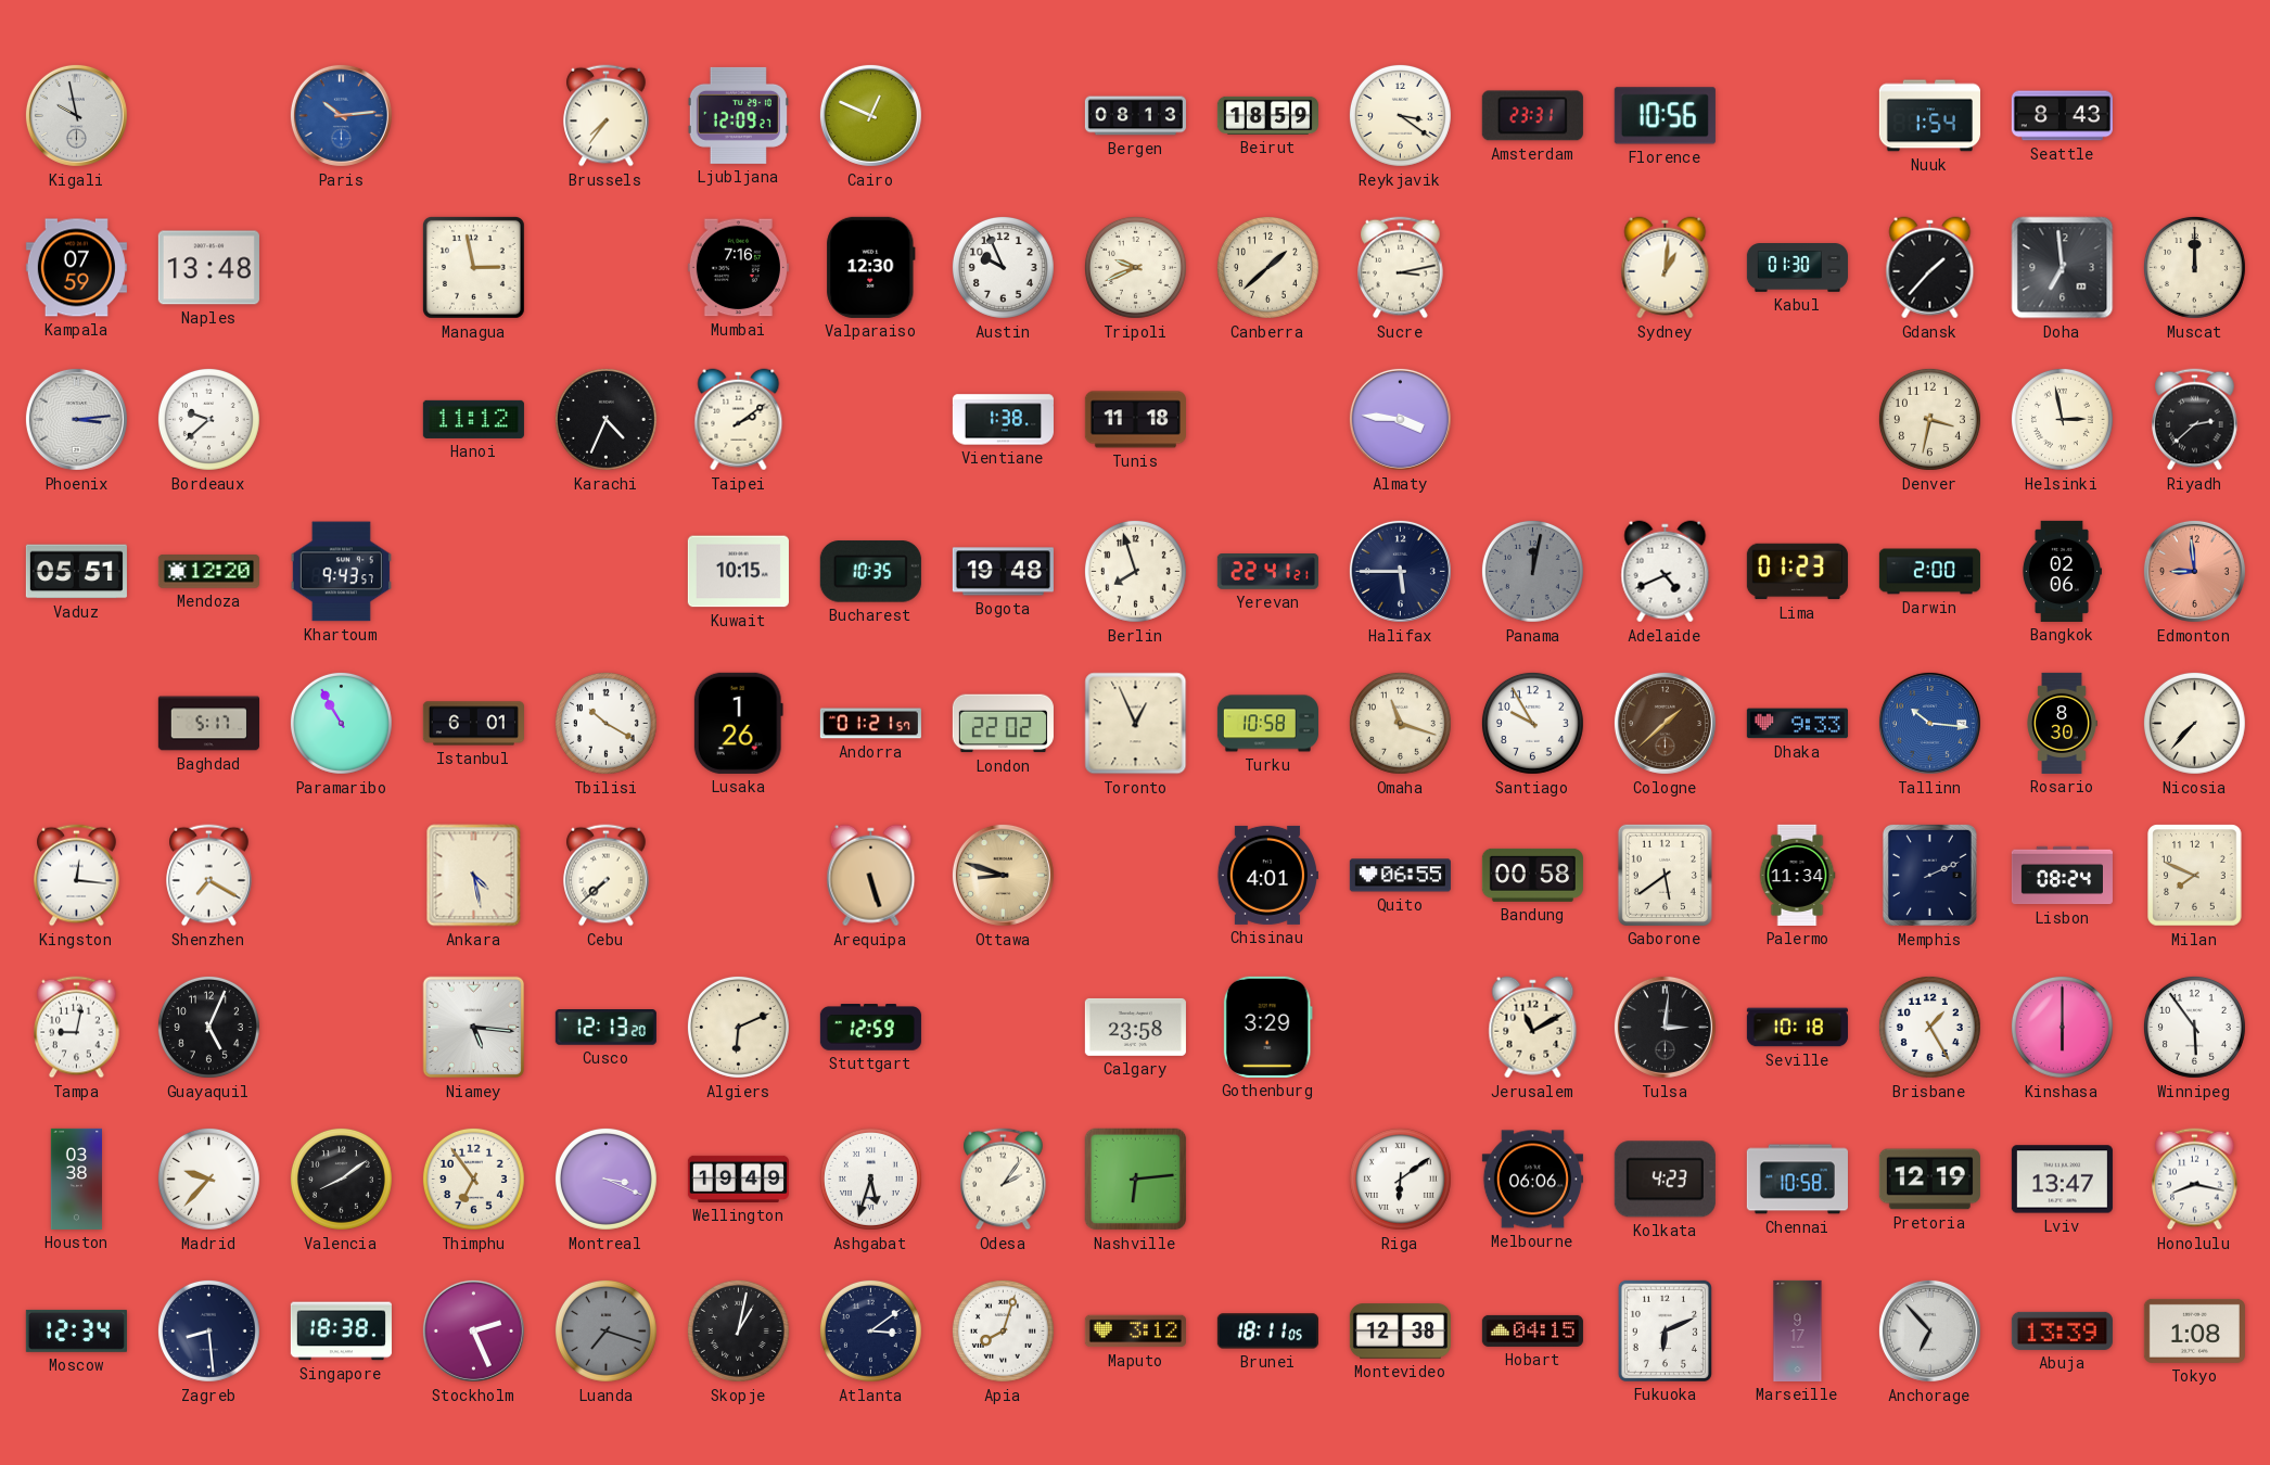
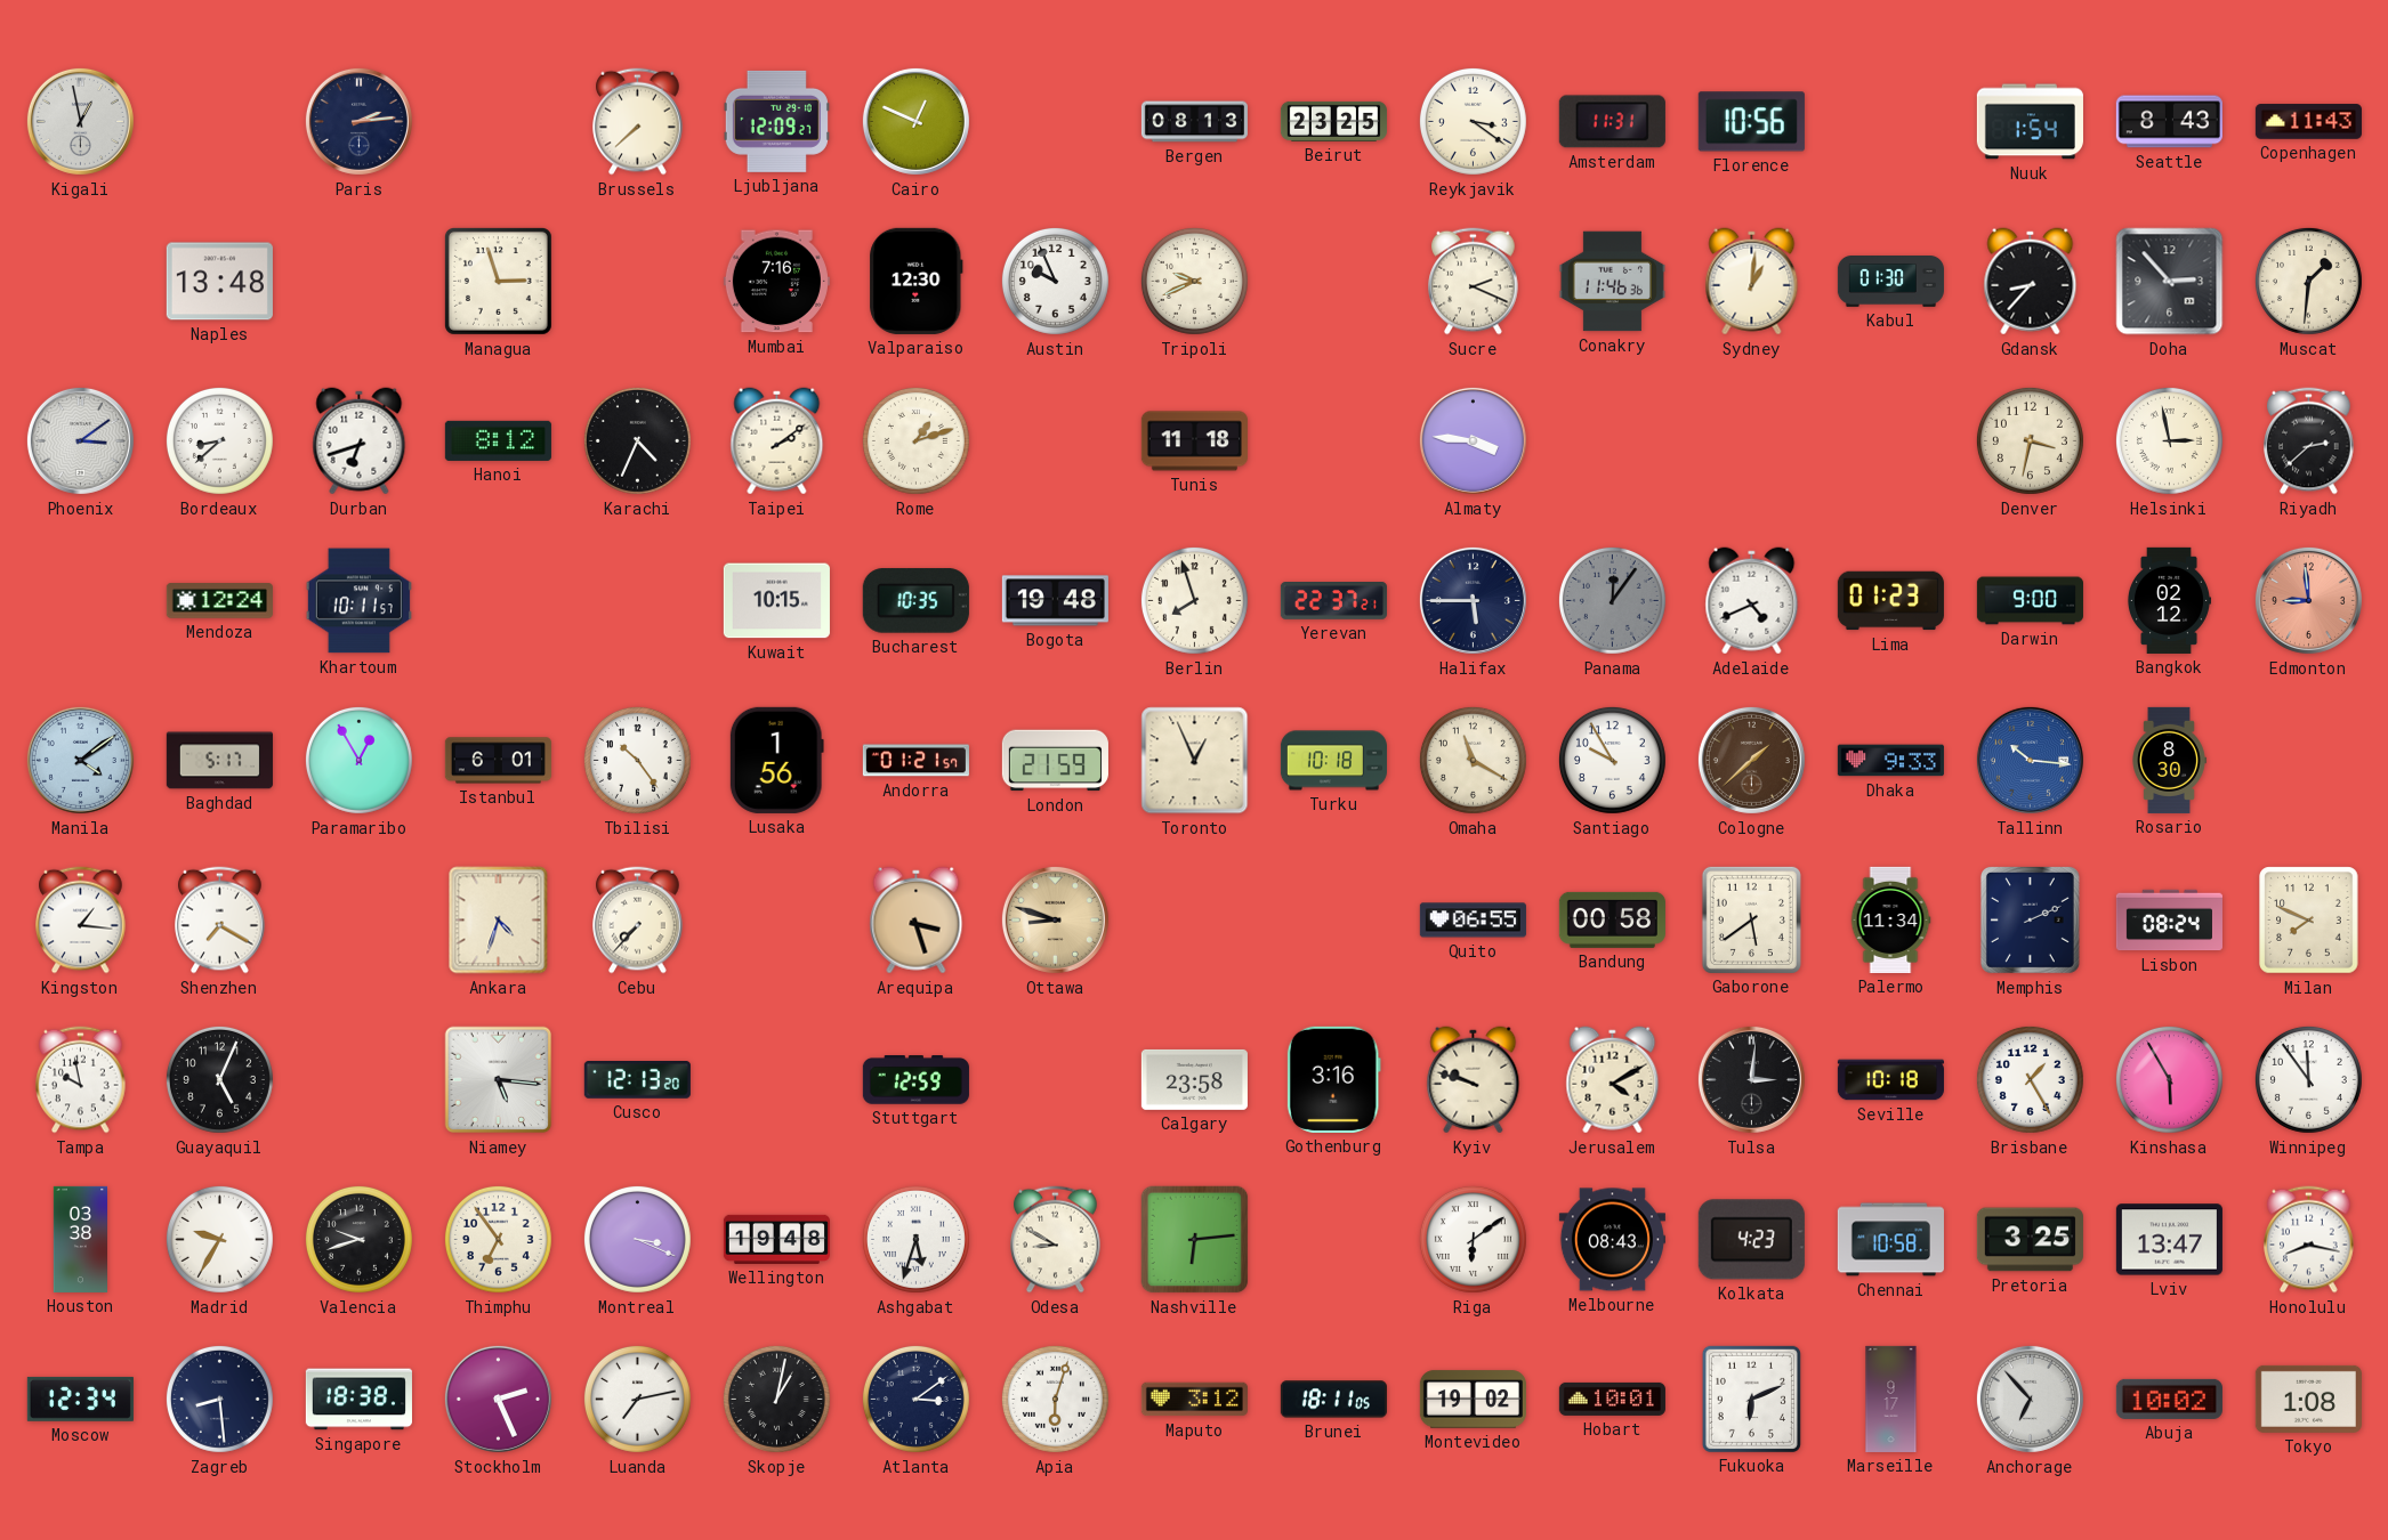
Kigali: 9:58 -> 12:58
Paris: 10:14 -> 2:14
Paris dial: blue -> navy
Brussels: 7:36 -> 7:38
Beirut: 18:59 -> 23:25
Amsterdam: 23:31 -> 11:31
Copenhagen: none -> 11:43
Kampala: 07:59 -> none
Managua: 2:58 -> 2:57
Canberra: 1:38 -> none
Sucre: 3:13 -> 2:19
Conakry: none -> 11:46
Gdansk: 1:37 -> 8:37
Doha: 6:59 -> 2:53
Muscat: 12:00 -> 1:31
Phoenix: 3:14 -> 3:09
Bordeaux: 9:38 -> 8:38
Durban: none -> 6:42
Hanoi: 11:12 -> 8:12
Rome: none -> 1:12
Vientiane: 1:38 -> none
Vaduz: 05:51 -> none
Mendoza: 12:20 -> 12:24
Khartoum: 9:43 -> 10:11
Yerevan: 22:41 -> 22:37
Panama: 12:02 -> 12:06
Darwin: 2:00 -> 9:00
Bangkok: 02:06 -> 02:12
Manila: none -> 4:09
Paramaribo: 10:55 -> 12:55
Tbilisi: 10:20 -> 10:24
Lusaka: 1:26 -> 1:56
London: 22:02 -> 21:59
Turku: 10:58 -> 10:18
Omaha: 11:18 -> 11:20
Nicosia: 7:37 -> none
Kingston: 12:16 -> 1:16
Ankara: 4:28 -> 4:33
Cebu: 7:38 -> 7:37
Arequipa: 5:27 -> 3:27
Chisinau: 4:01 -> none
Tampa: 9:02 -> 9:58
Algiers: 6:11 -> none
Gothenburg: 3:29 -> 3:16
Kyiv: none -> 9:48
Jerusalem: 11:10 -> 4:10
Kinshasa: 6:00 -> 5:55
Winnipeg: 5:54 -> 11:54
Madrid: 9:37 -> 9:35
Valencia: 8:09 -> 9:42
Wellington: 19:49 -> 19:48
Odesa: 2:06 -> 8:50
Melbourne: 06:06 -> 08:43
Pretoria: 12:19 -> 3:25
Luanda: 7:18 -> 7:13
Luanda dial: grey -> white
Apia: 8:03 -> 6:03
Montevideo: 12:38 -> 19:02
Hobart: 04:15 -> 10:01
Abuja: 13:39 -> 10:02
